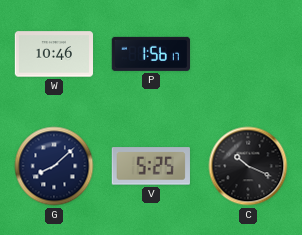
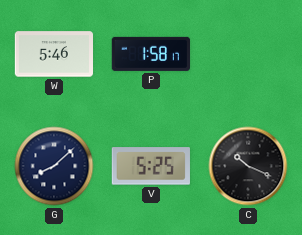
W: 10:46 -> 5:46
P: 1:56 -> 1:58
